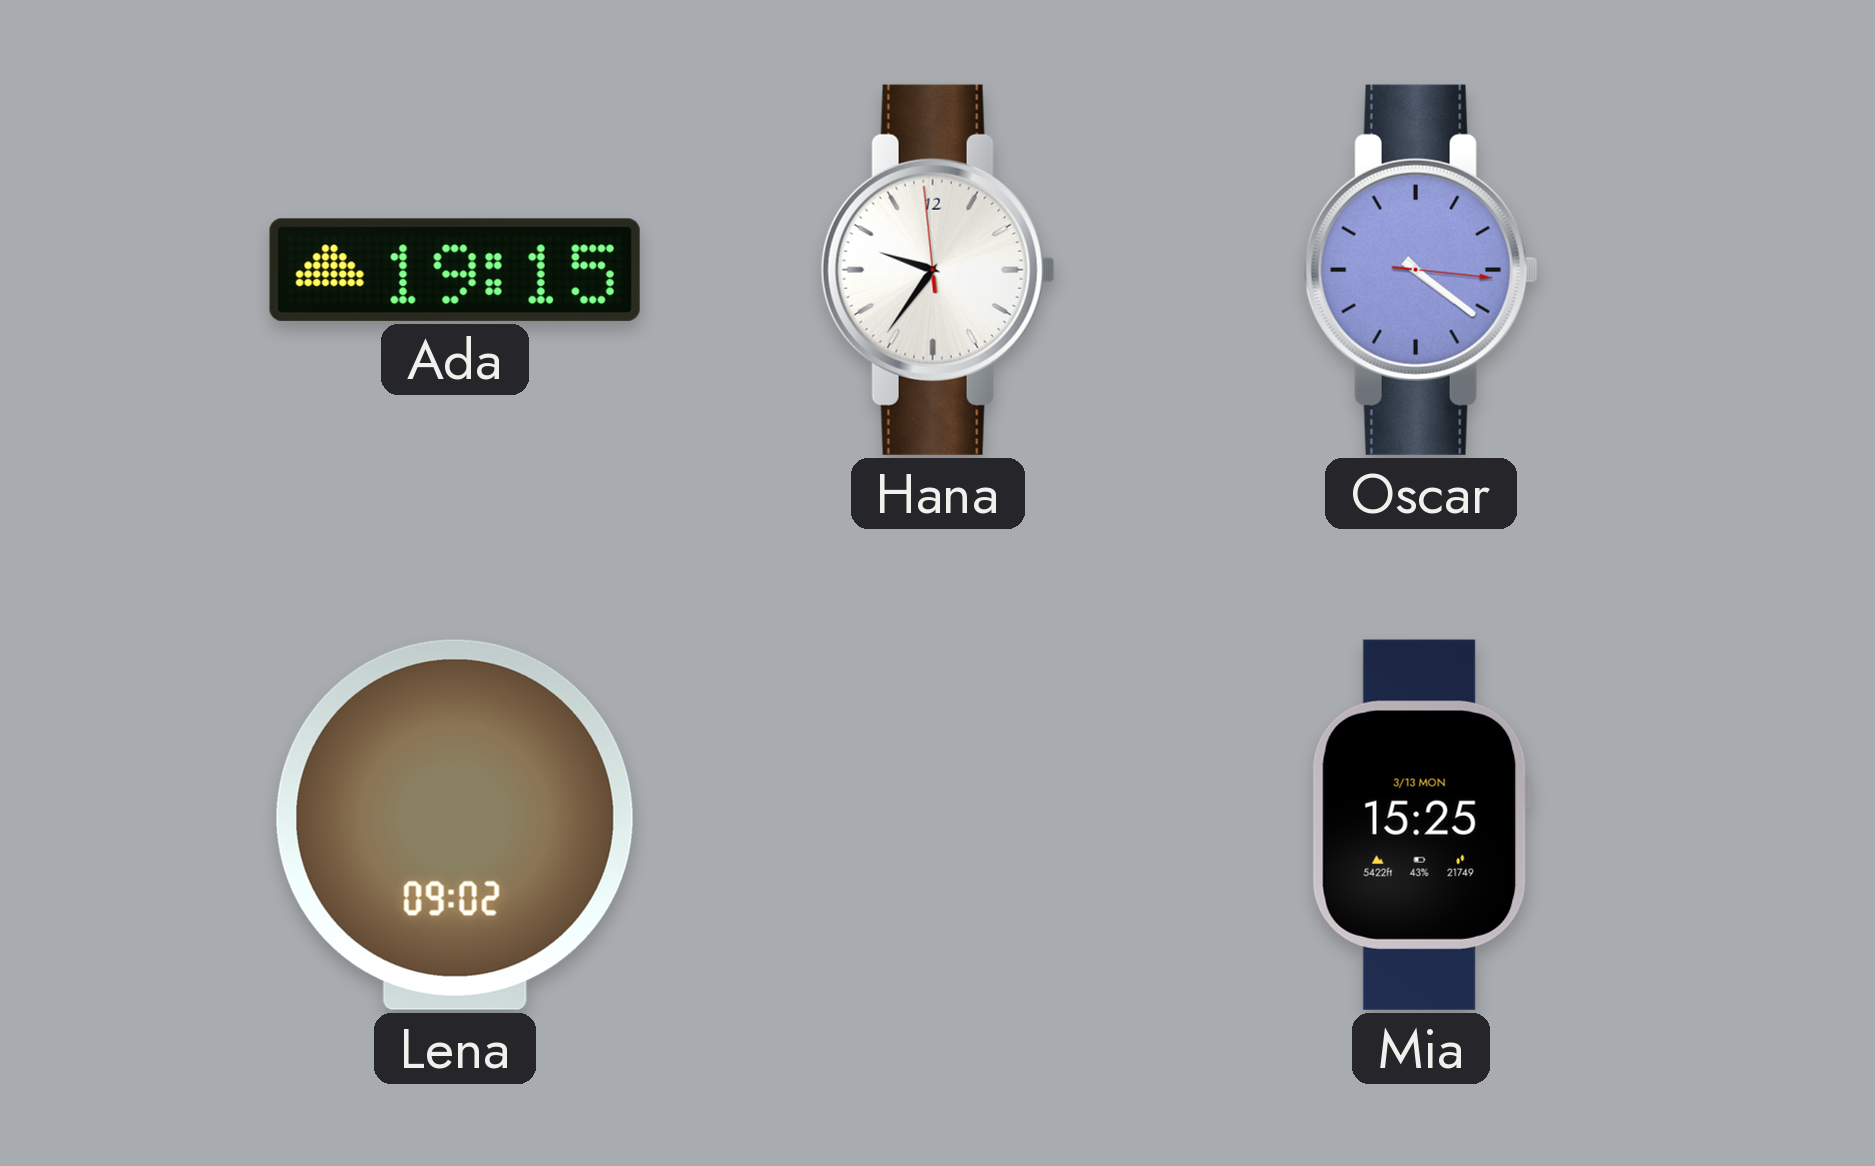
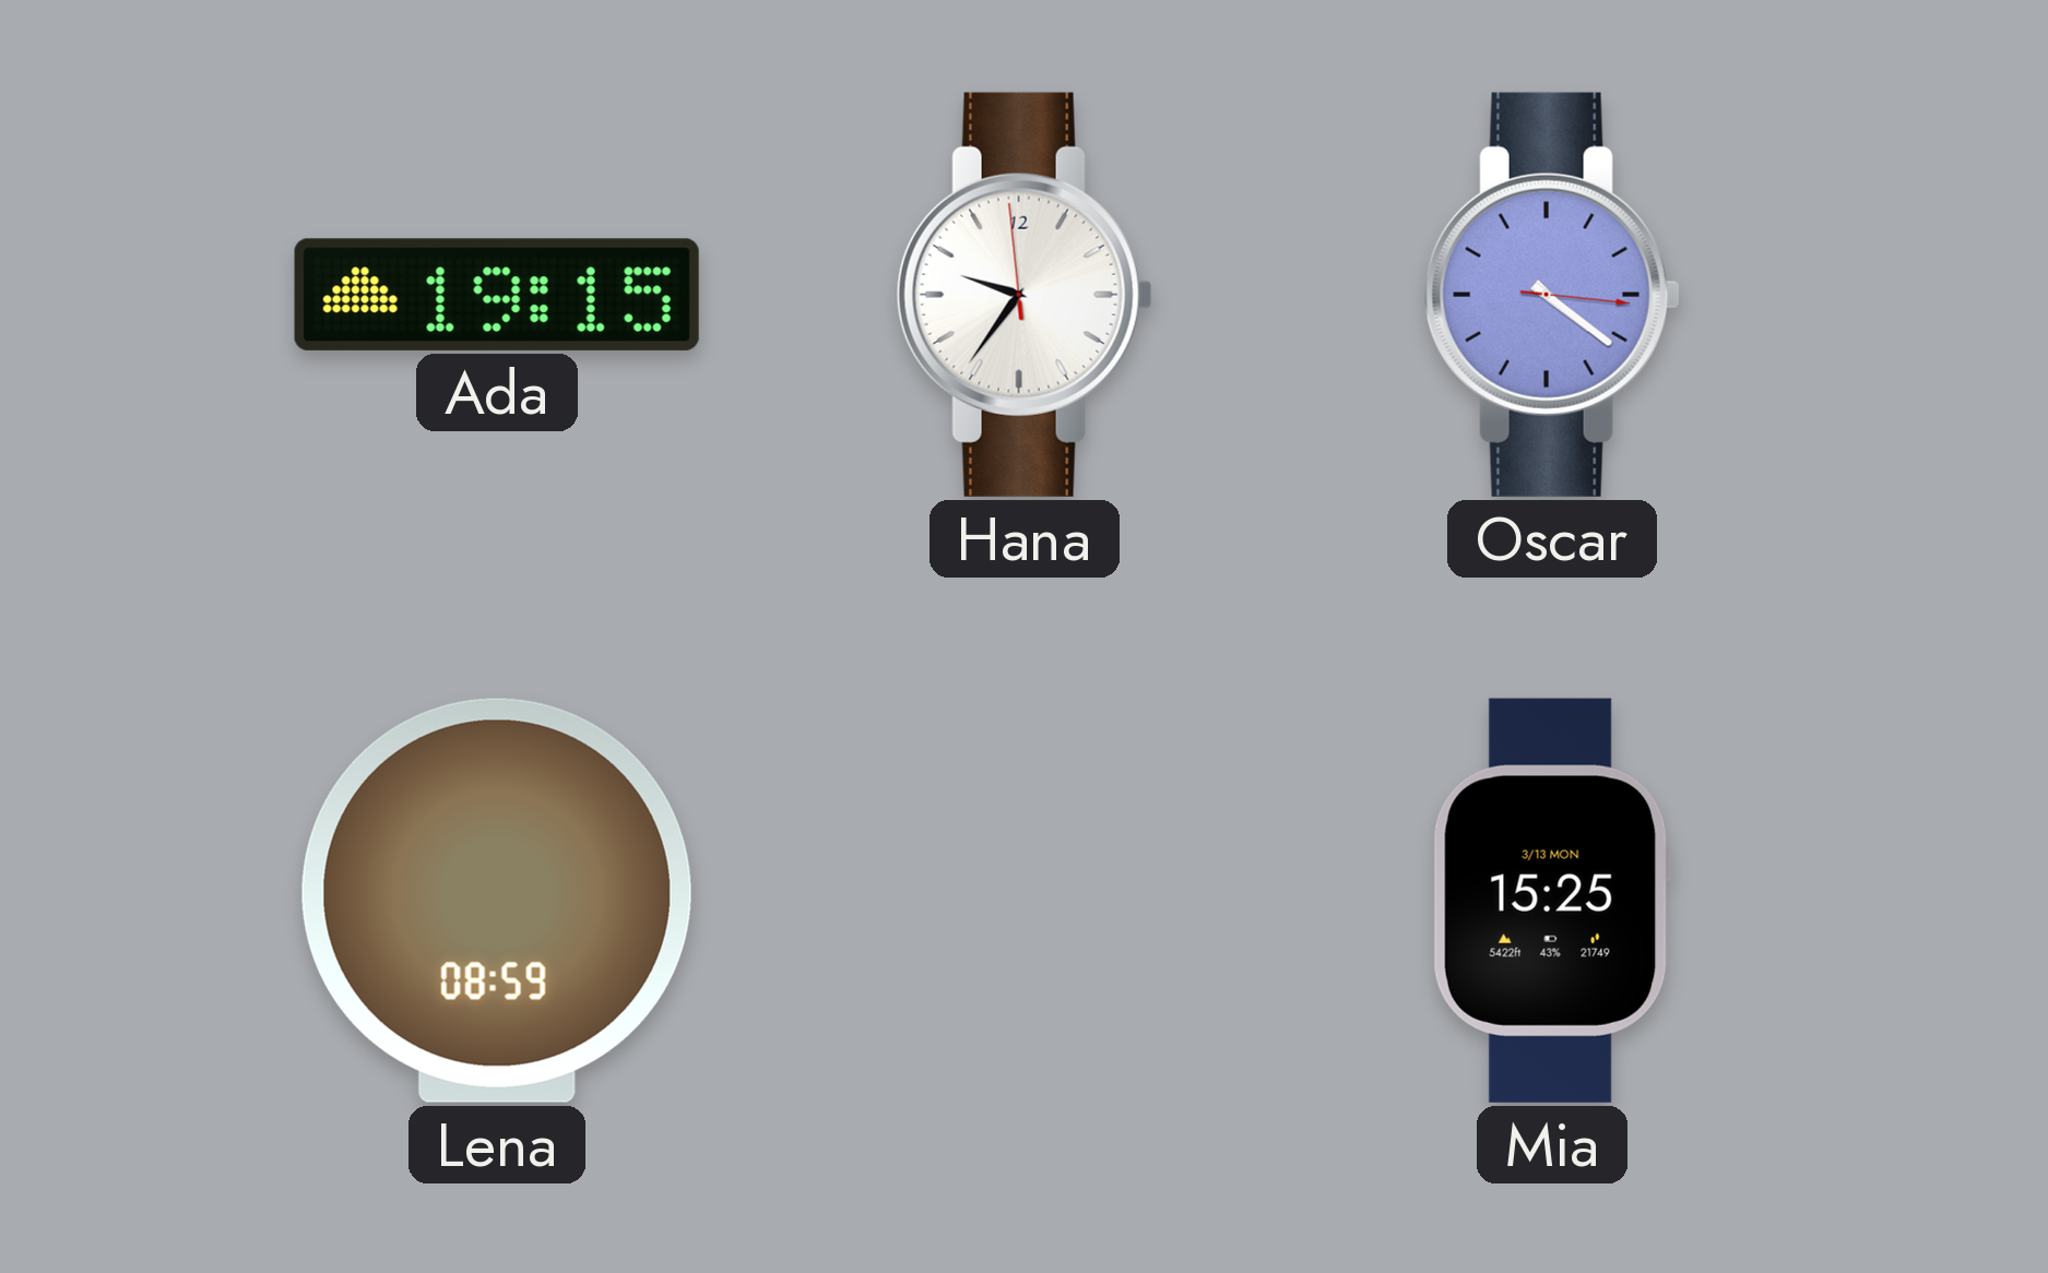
Lena: 09:02 -> 08:59
